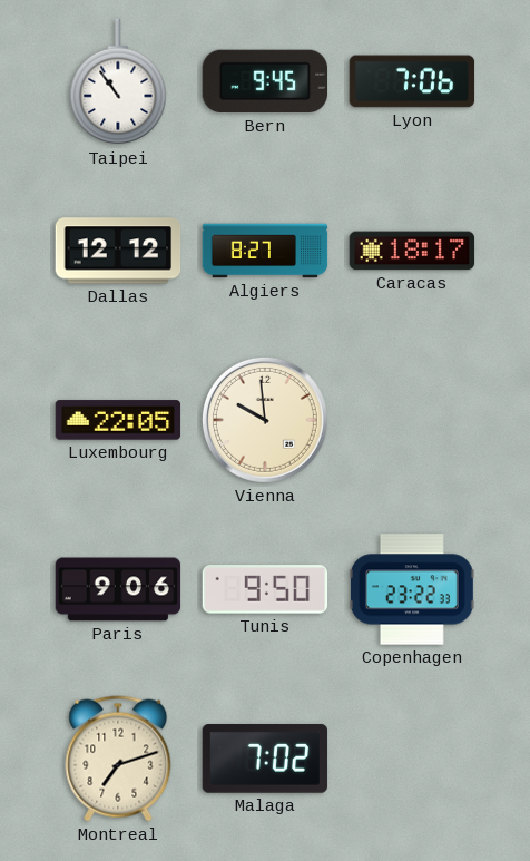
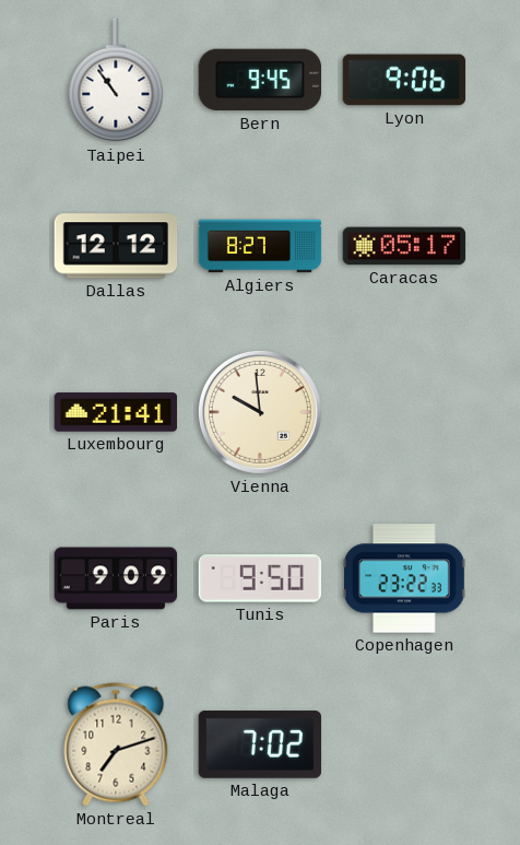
Lyon: 7:06 -> 9:06
Caracas: 18:17 -> 05:17
Luxembourg: 22:05 -> 21:41
Paris: 9:06 -> 9:09
